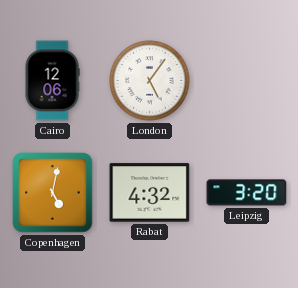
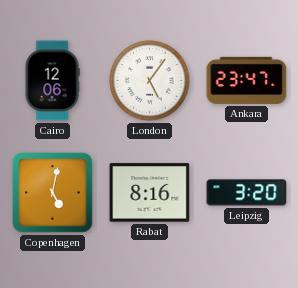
Ankara: none -> 23:47
Rabat: 4:32 -> 8:16
